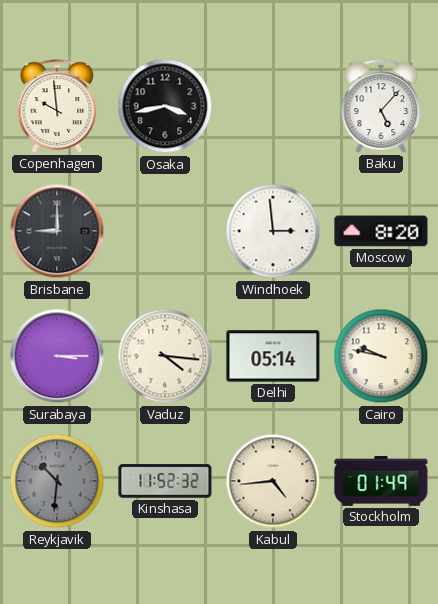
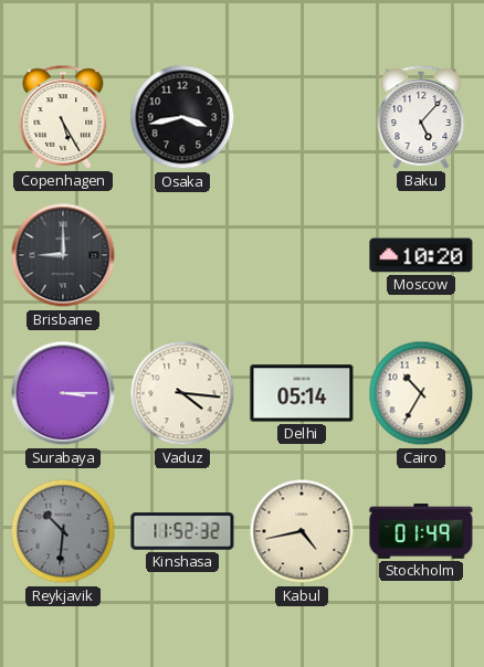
Copenhagen: 9:59 -> 5:25
Windhoek: 2:59 -> none
Moscow: 8:20 -> 10:20
Cairo: 9:47 -> 10:35
Kabul: 4:44 -> 4:43
